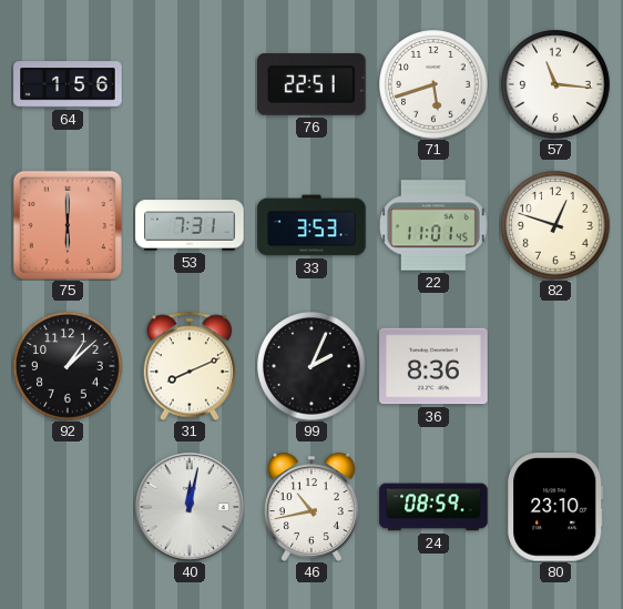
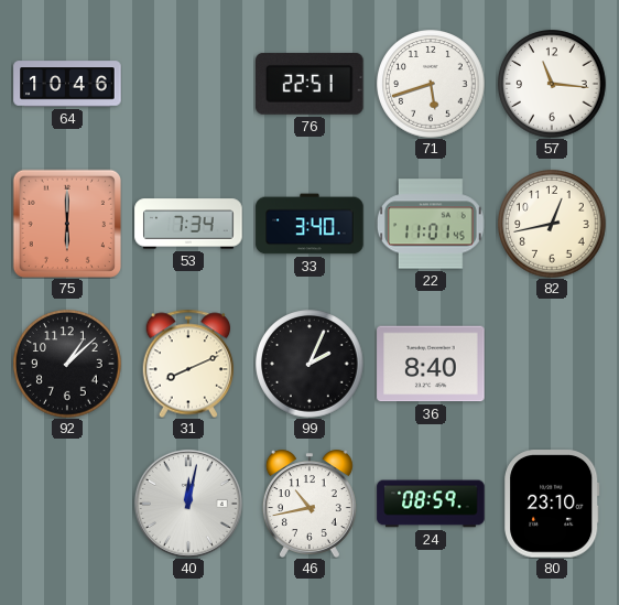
64: 1:56 -> 10:46
53: 7:31 -> 7:34
33: 3:53 -> 3:40
82: 12:48 -> 12:43
36: 8:36 -> 8:40
